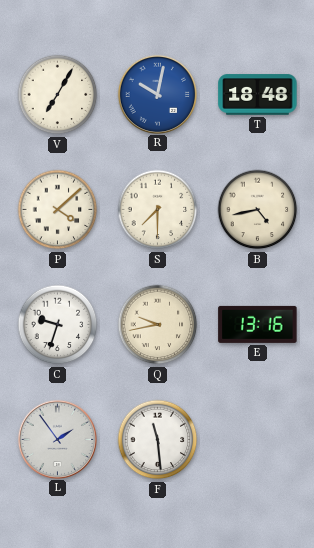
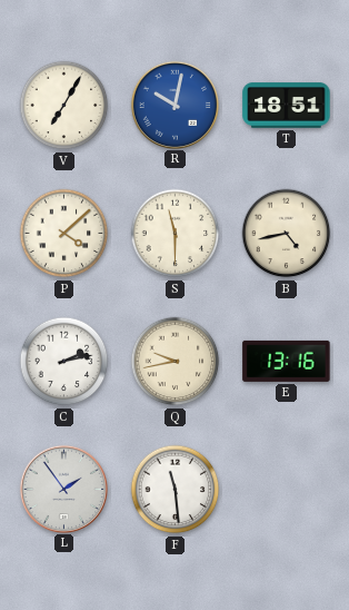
T: 18:48 -> 18:51
S: 7:30 -> 11:30
C: 9:33 -> 2:13
